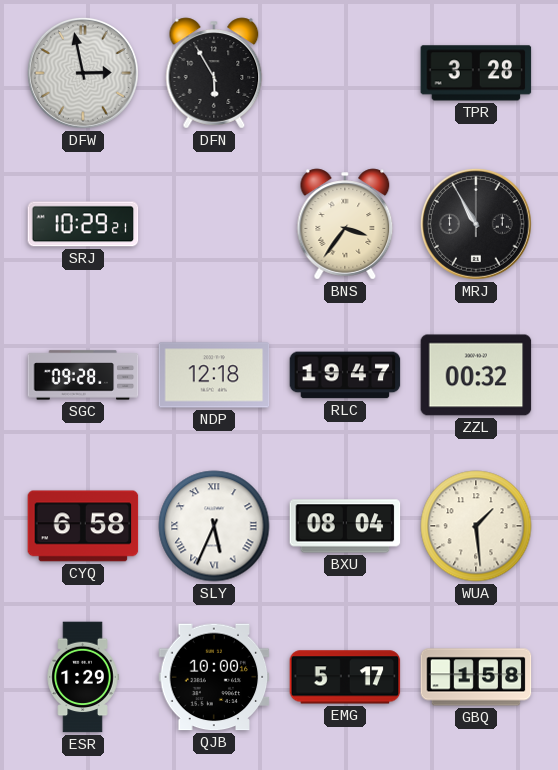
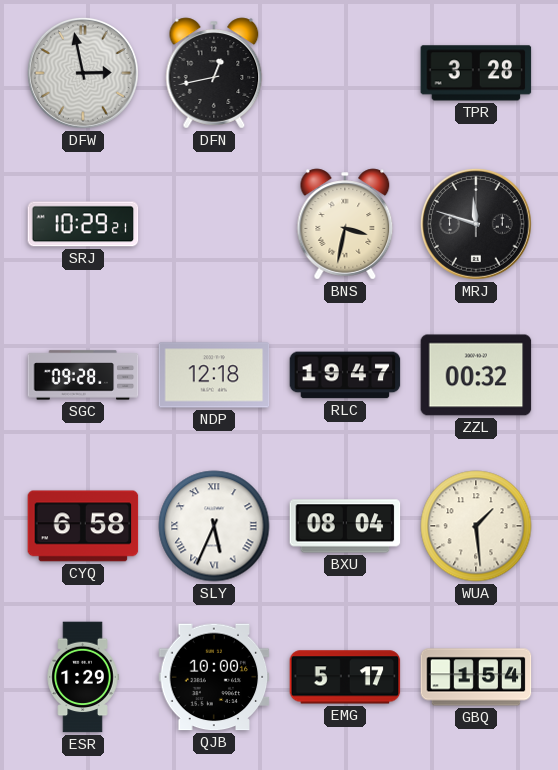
DFN: 5:55 -> 12:43
BNS: 3:36 -> 3:32
MRJ: 10:55 -> 11:48
GBQ: 1:58 -> 1:54
